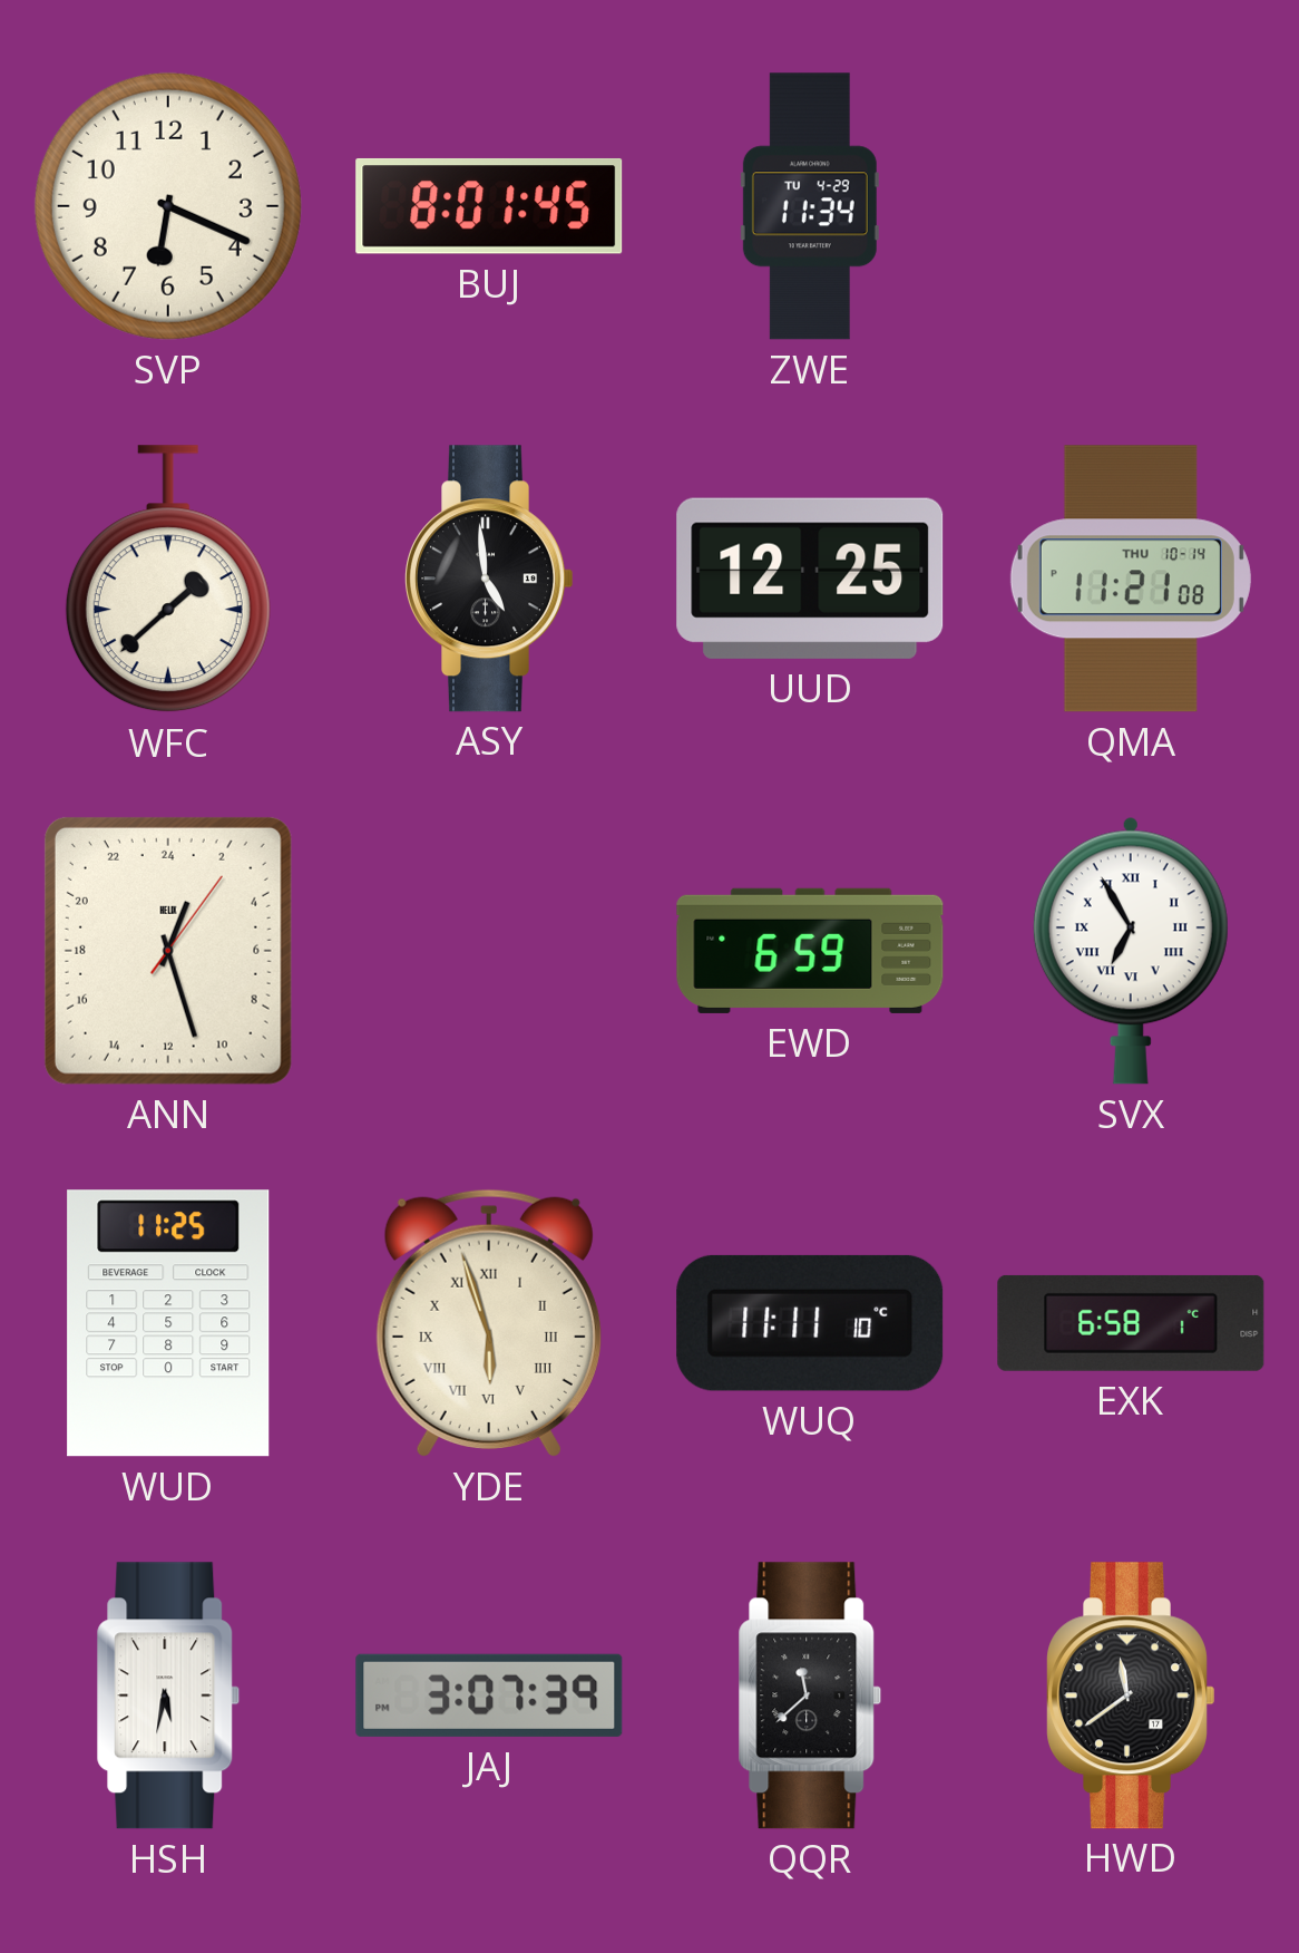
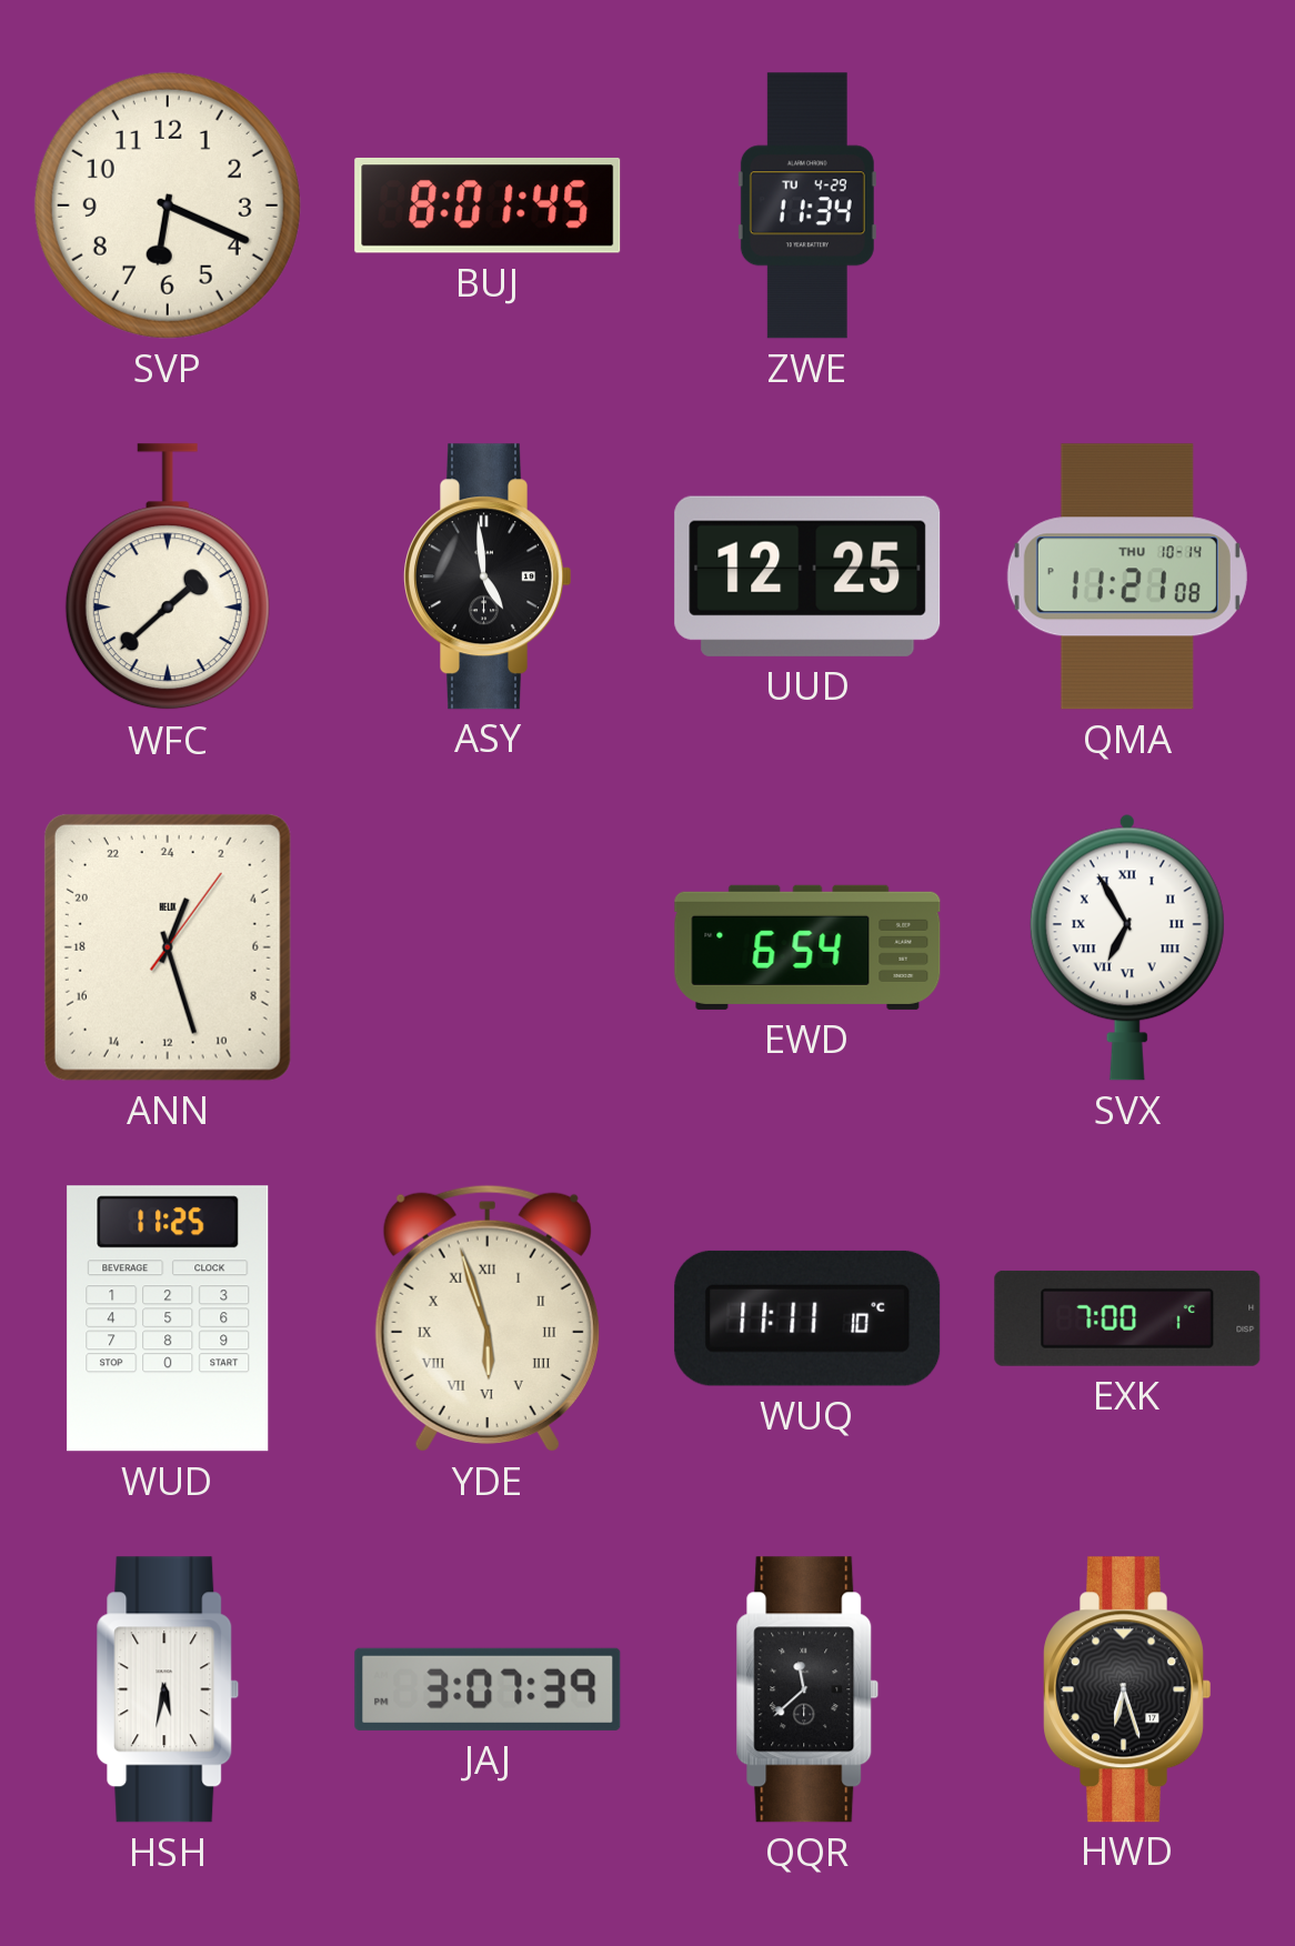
EWD: 6:59 -> 6:54
EXK: 6:58 -> 7:00
HWD: 11:39 -> 6:27
